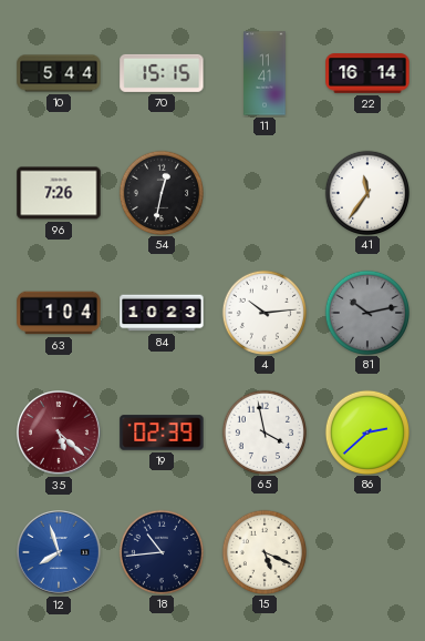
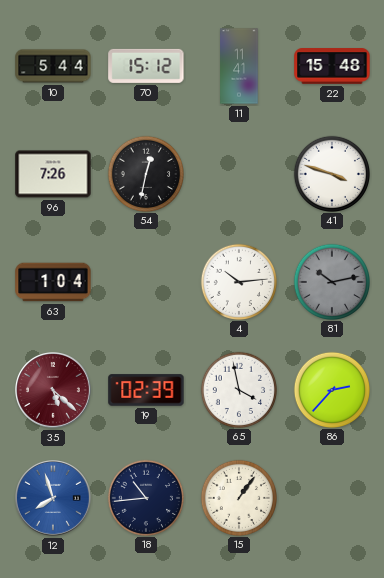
70: 15:15 -> 15:12
22: 16:14 -> 15:48
41: 11:36 -> 3:48
84: 10:23 -> none
86: 2:38 -> 2:37
15: 5:19 -> 1:06
